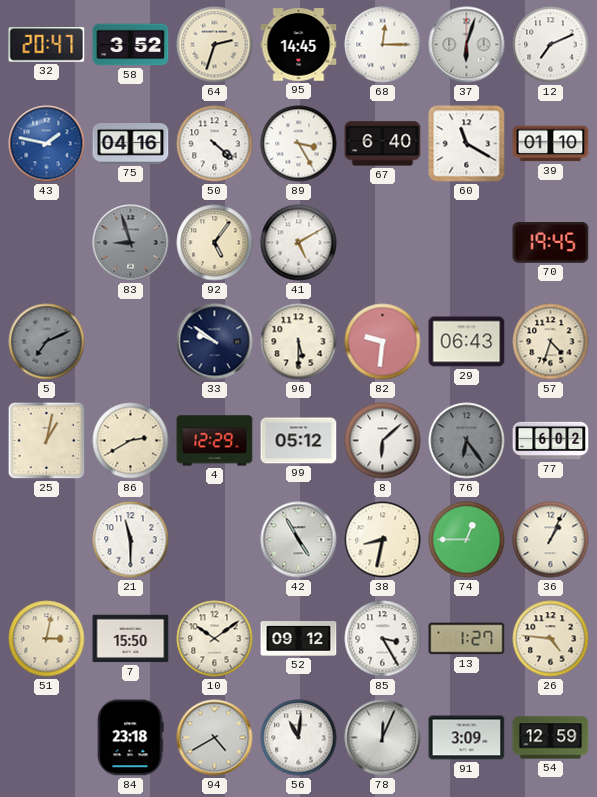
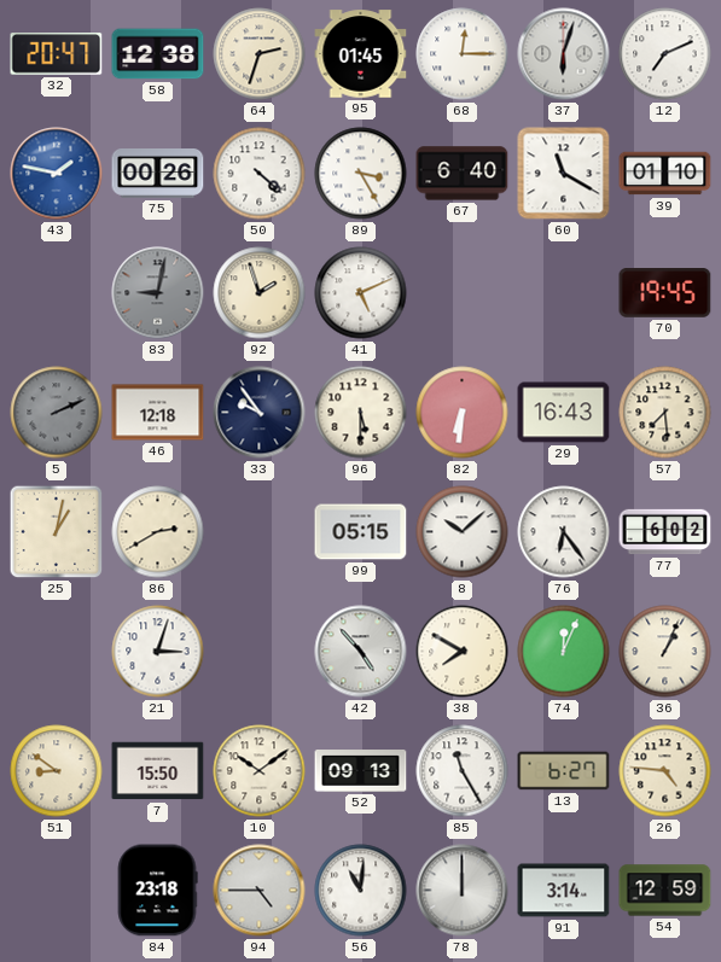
58: 3:52 -> 12:38
95: 14:45 -> 01:45
75: 04:16 -> 00:26
83: 8:57 -> 9:02
92: 5:06 -> 1:57
41: 5:10 -> 5:11
5: 7:11 -> 2:11
46: none -> 12:18
33: 9:51 -> 9:54
82: 9:31 -> 6:31
29: 06:43 -> 16:43
57: 4:33 -> 7:29
4: 12:29 -> none
99: 05:12 -> 05:15
8: 6:08 -> 10:08
76 dial: grey -> white
21: 11:30 -> 3:03
42: 4:55 -> 4:53
38: 8:32 -> 7:50
74: 12:45 -> 12:04
51: 3:02 -> 8:51
52: 09:12 -> 09:13
85: 3:25 -> 11:25
13: 1:27 -> 6:27
94: 4:40 -> 4:45
78: 12:04 -> 12:00
91: 3:09 -> 3:14
